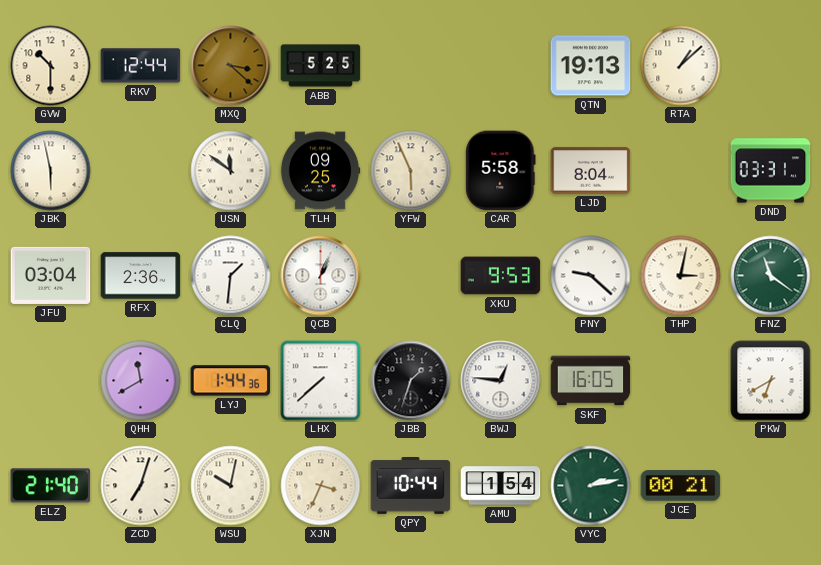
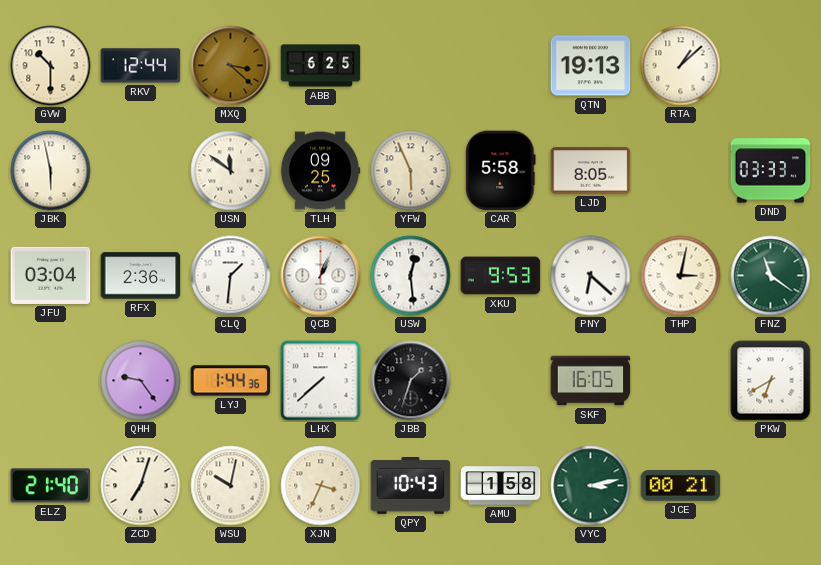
ABB: 5:25 -> 6:25
LJD: 8:04 -> 8:05
DND: 03:31 -> 03:33
USW: none -> 12:29
PNY: 9:22 -> 6:22
QHH: 11:40 -> 9:24
BWJ: 12:46 -> none
QPY: 10:44 -> 10:43
AMU: 1:54 -> 1:58
VYC: 2:13 -> 3:13
